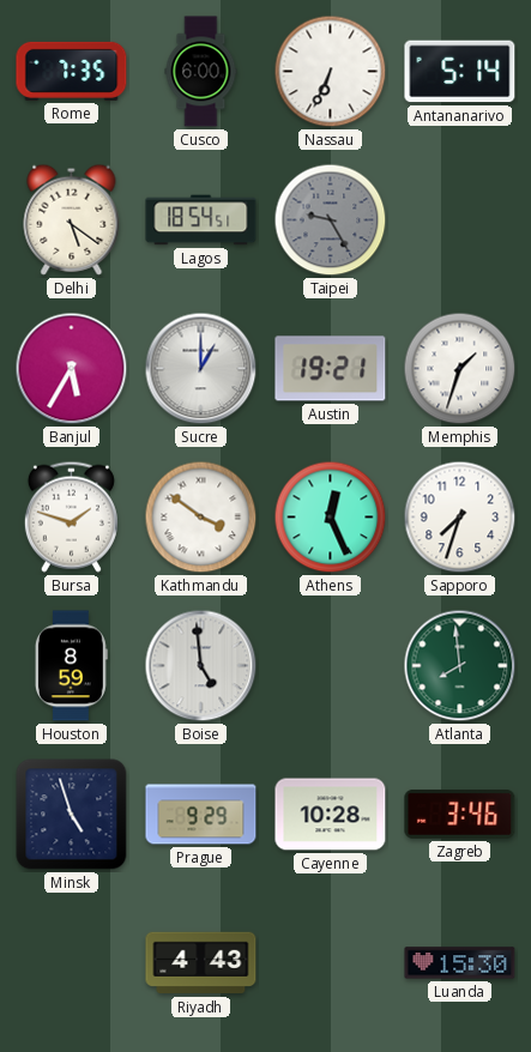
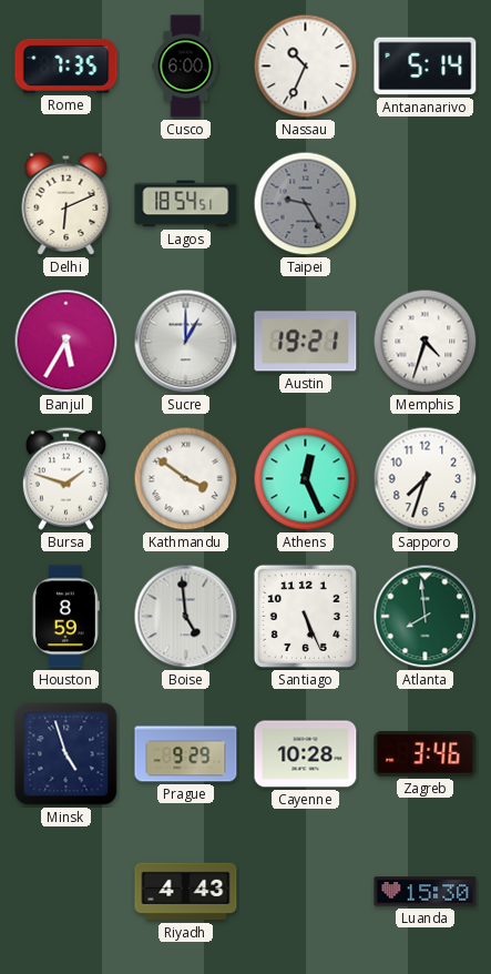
Nassau: 6:34 -> 10:34
Delhi: 5:21 -> 6:11
Memphis: 1:33 -> 4:33
Santiago: none -> 5:26
